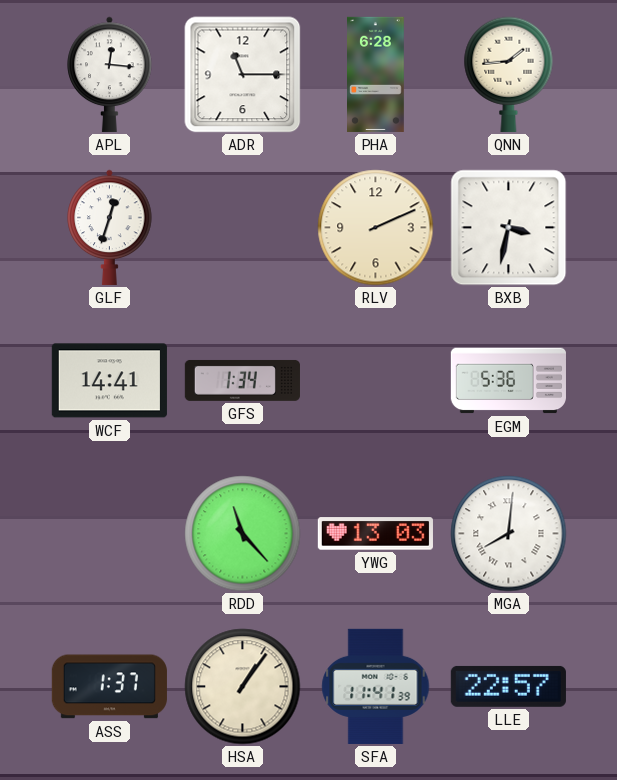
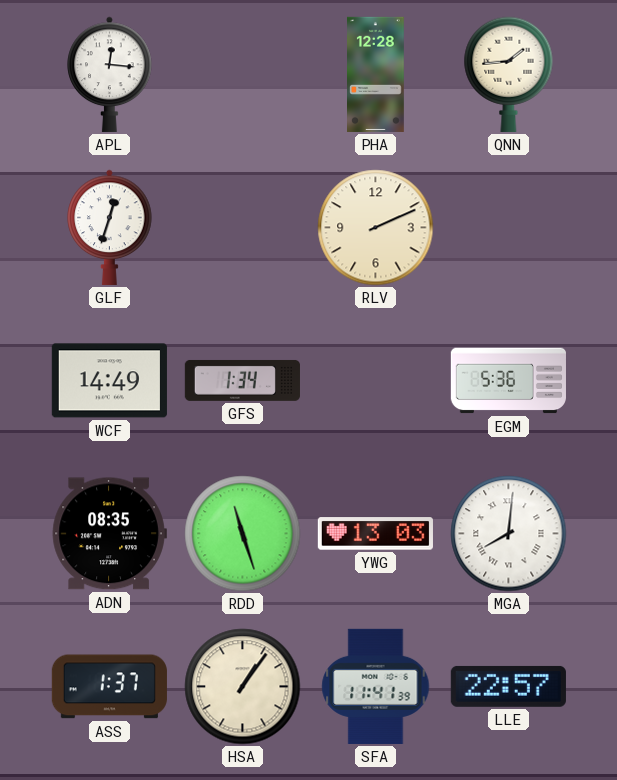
ADR: 11:15 -> none
PHA: 6:28 -> 12:28
BXB: 3:32 -> none
WCF: 14:41 -> 14:49
ADN: none -> 08:35
RDD: 11:23 -> 11:27
